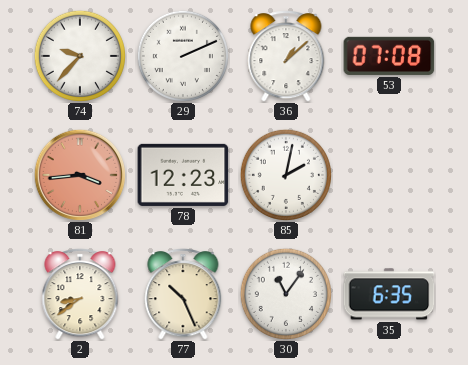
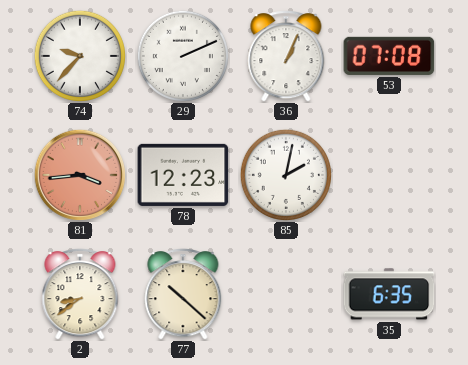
36: 1:08 -> 1:04
77: 10:26 -> 10:22
30: 11:06 -> none
